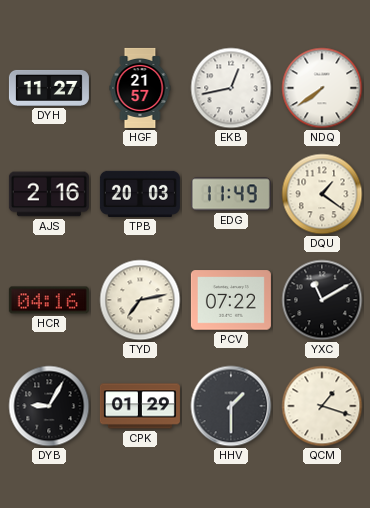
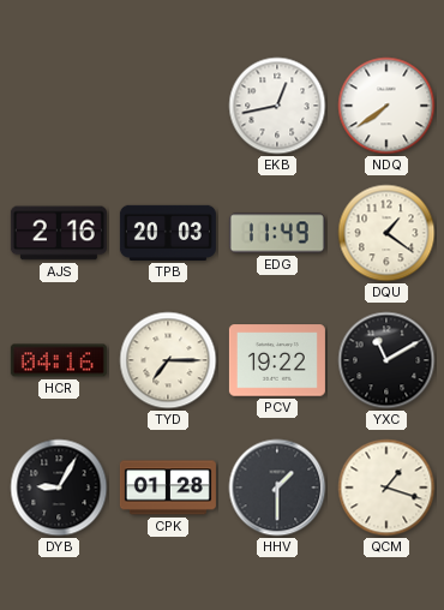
DYH: 11:27 -> none
HGF: 21:57 -> none
TYD: 7:13 -> 7:15
PCV: 07:22 -> 19:22
CPK: 01:29 -> 01:28
